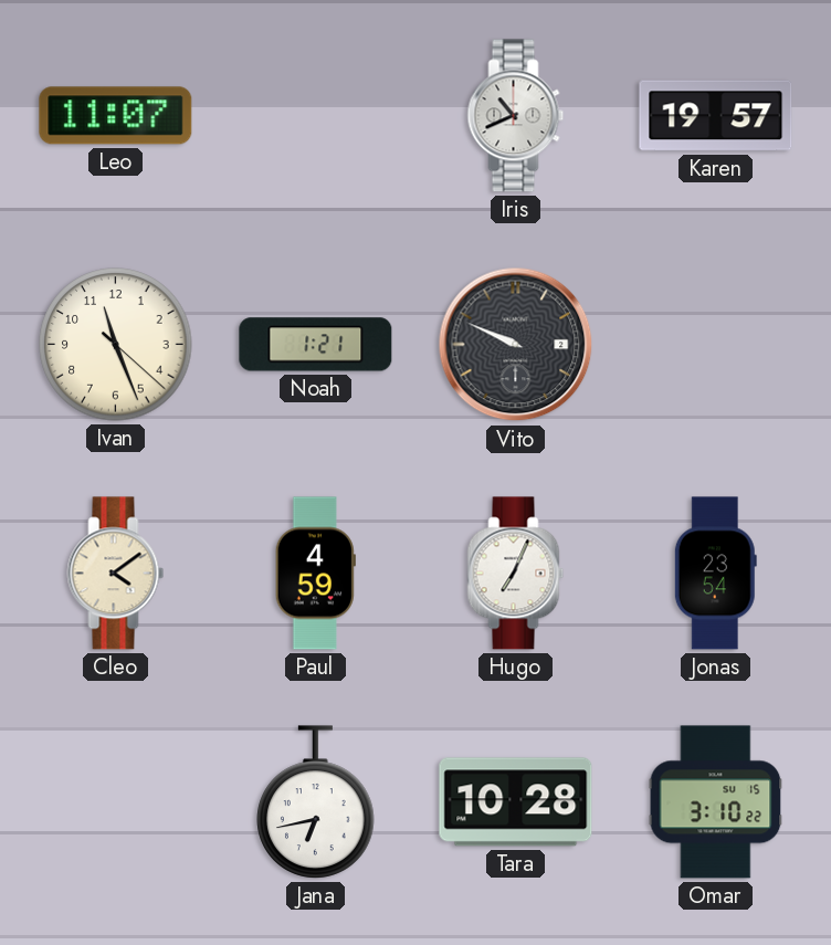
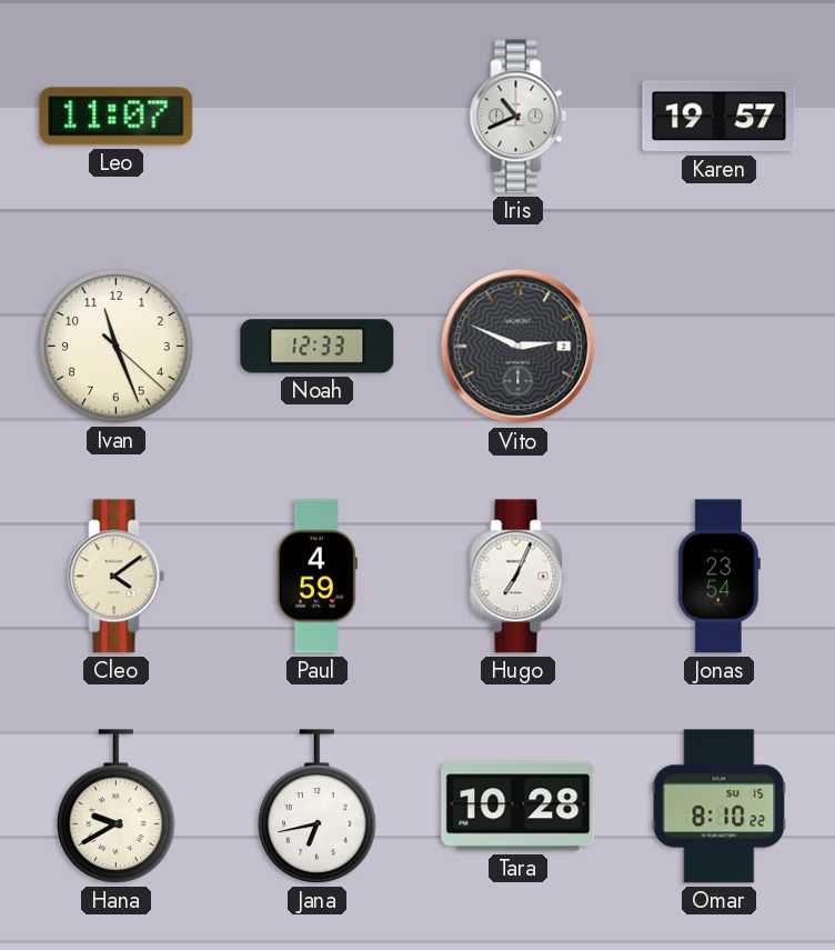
Noah: 1:21 -> 12:33
Vito: 9:49 -> 2:49
Hana: none -> 9:40
Omar: 3:10 -> 8:10
